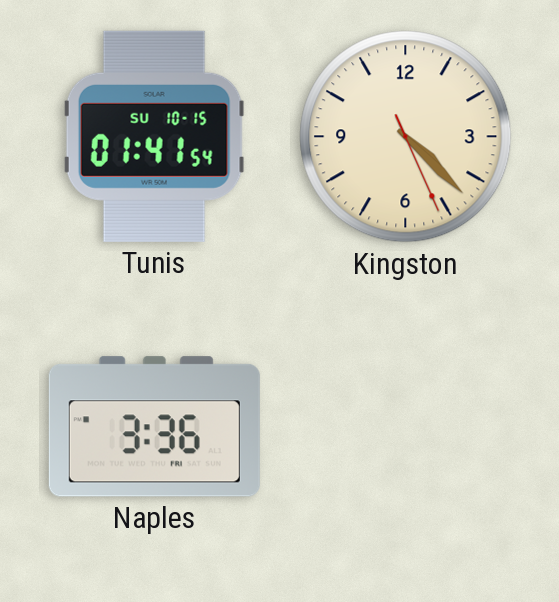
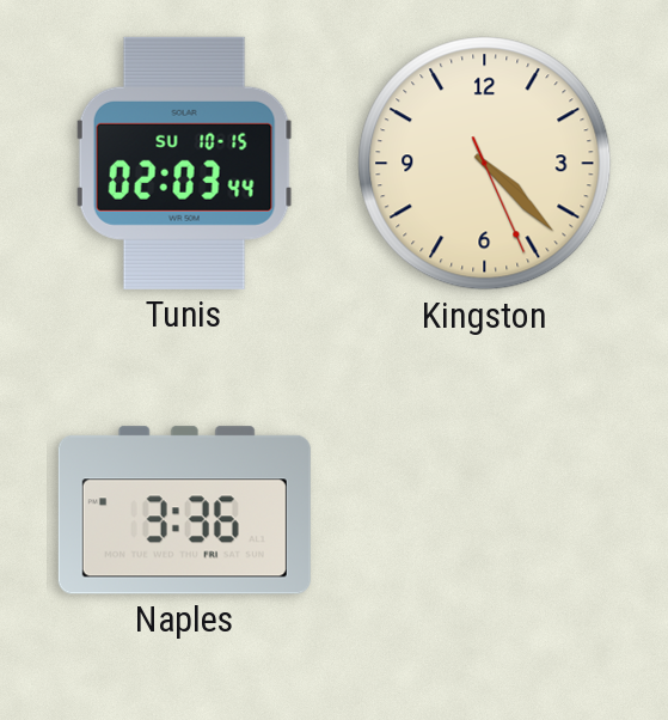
Tunis: 01:41 -> 02:03
